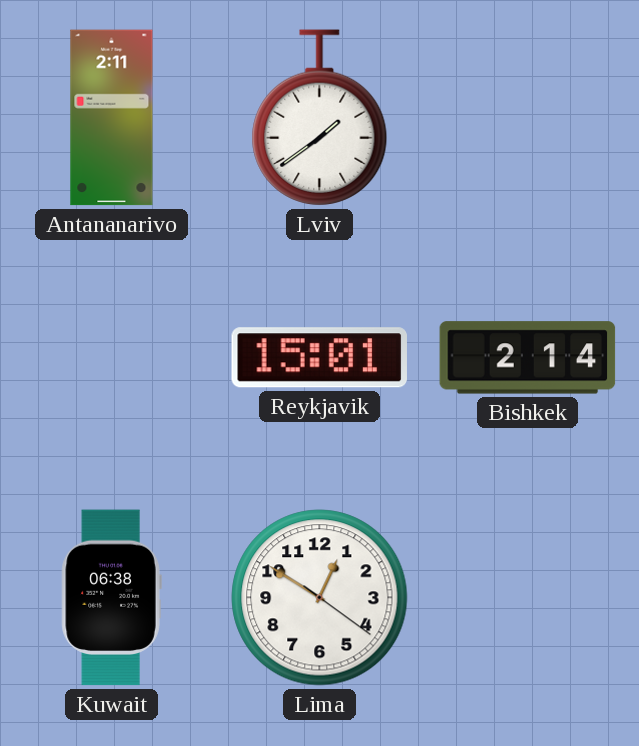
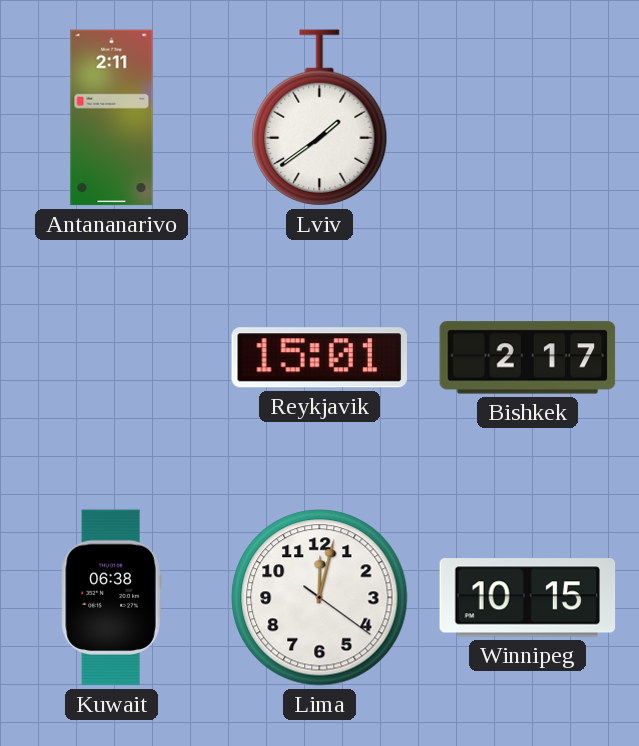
Bishkek: 2:14 -> 2:17
Lima: 12:50 -> 12:02
Winnipeg: none -> 10:15
